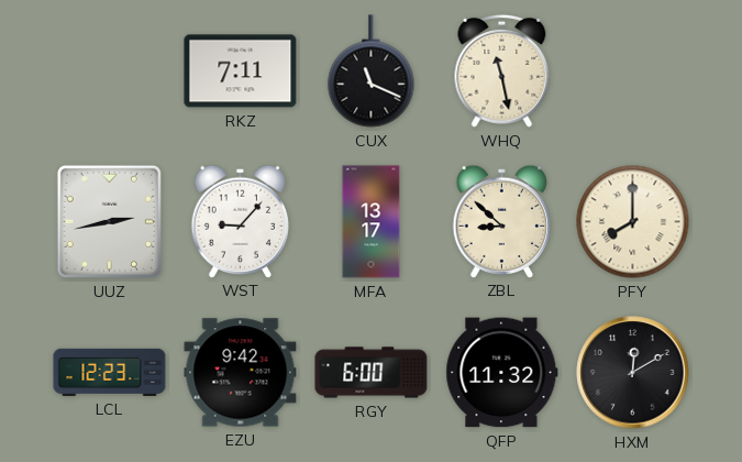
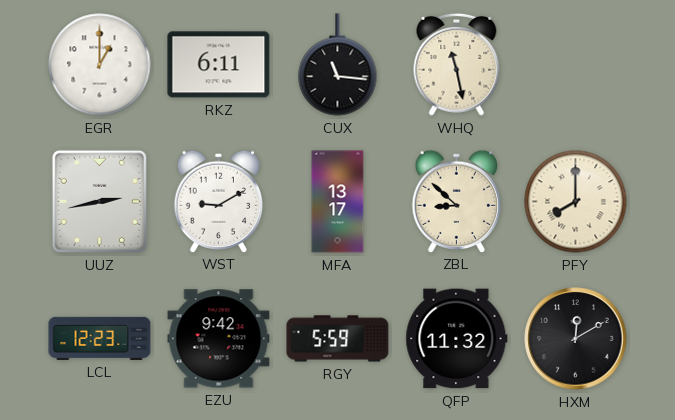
EGR: none -> 1:00
RKZ: 7:11 -> 6:11
CUX: 11:19 -> 11:16
WST: 9:07 -> 9:10
RGY: 6:00 -> 5:59
